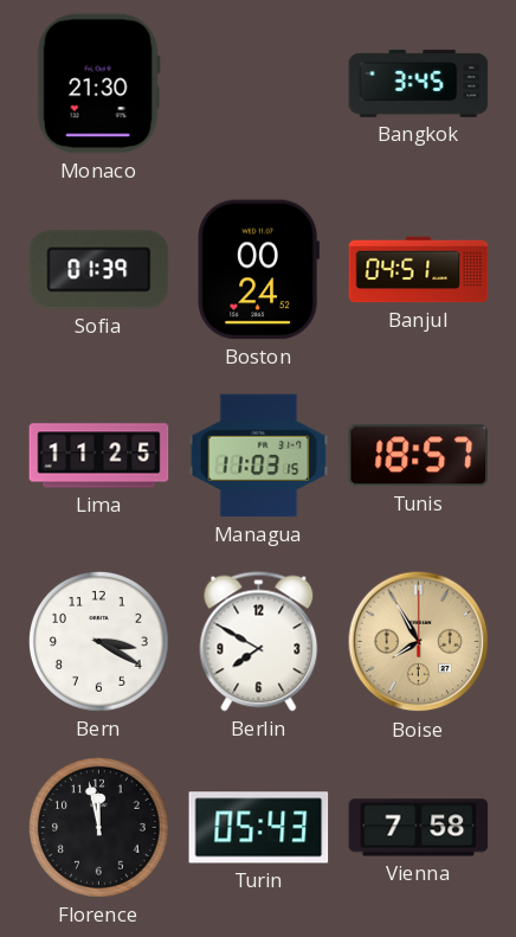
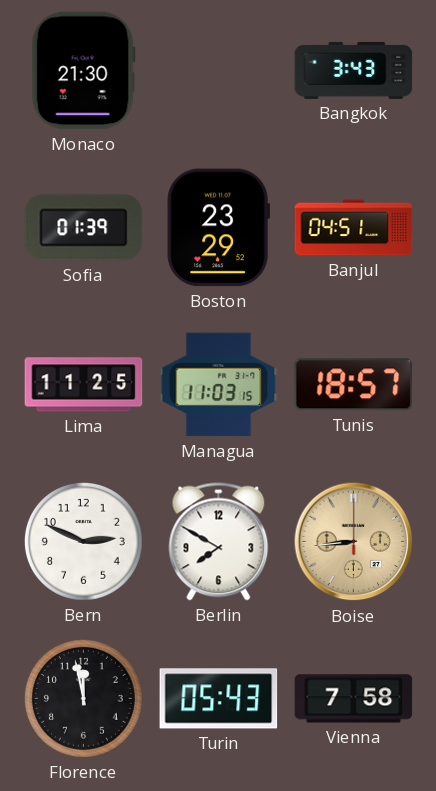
Bangkok: 3:45 -> 3:43
Boston: 00:24 -> 23:29
Bern: 3:20 -> 2:49
Boise: 7:55 -> 8:44
